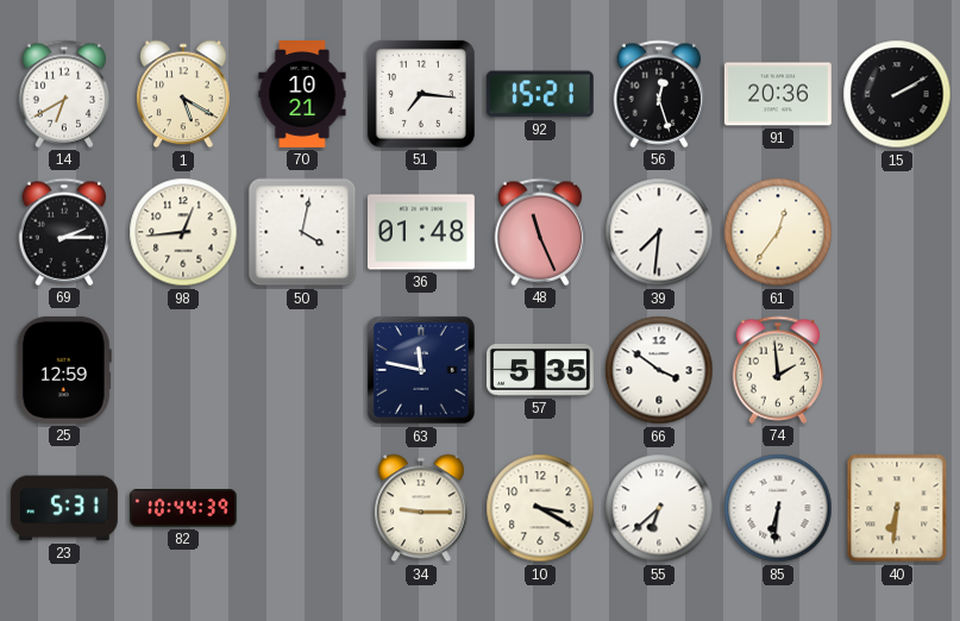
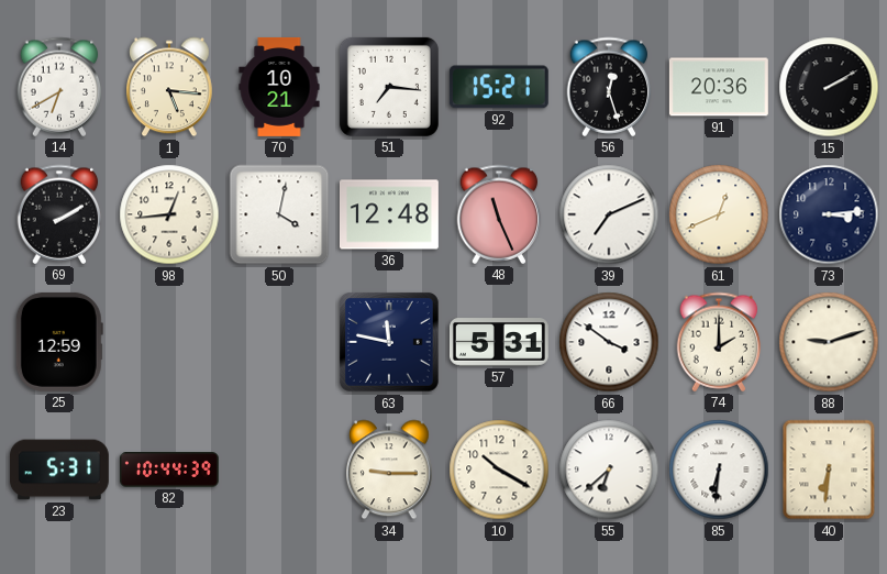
1: 5:20 -> 5:16
69: 2:15 -> 2:10
36: 01:48 -> 12:48
39: 7:31 -> 7:11
61: 12:36 -> 12:41
73: none -> 3:14
57: 5:35 -> 5:31
74: 1:59 -> 2:00
88: none -> 9:12
10: 3:20 -> 10:20
